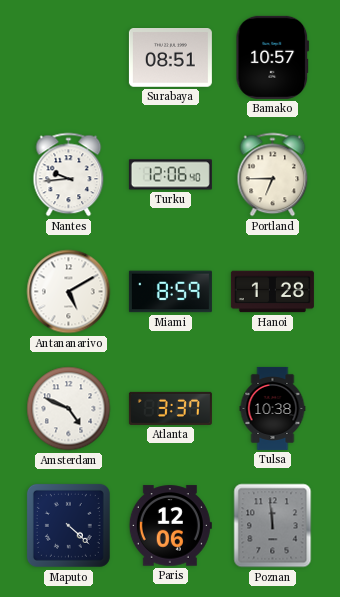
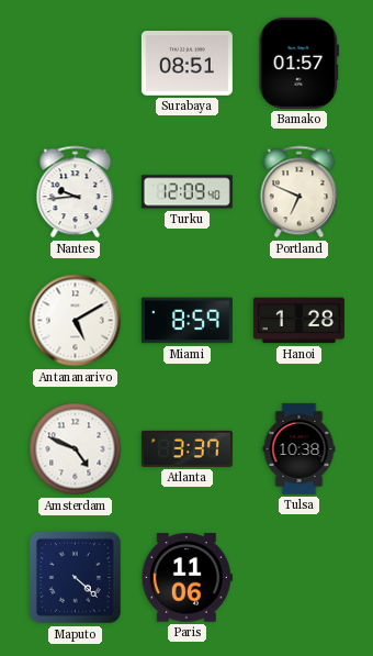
Bamako: 10:57 -> 01:57
Turku: 12:06 -> 12:09
Portland: 6:45 -> 6:49
Paris: 12:06 -> 11:06
Poznan: 11:59 -> none
